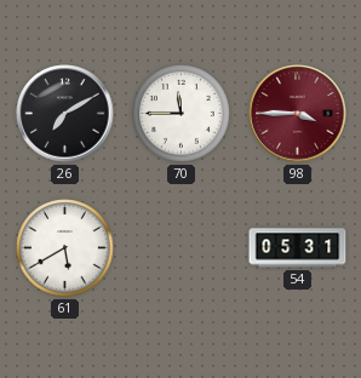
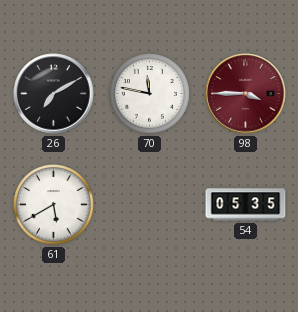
70: 11:45 -> 11:47
54: 05:31 -> 05:35
